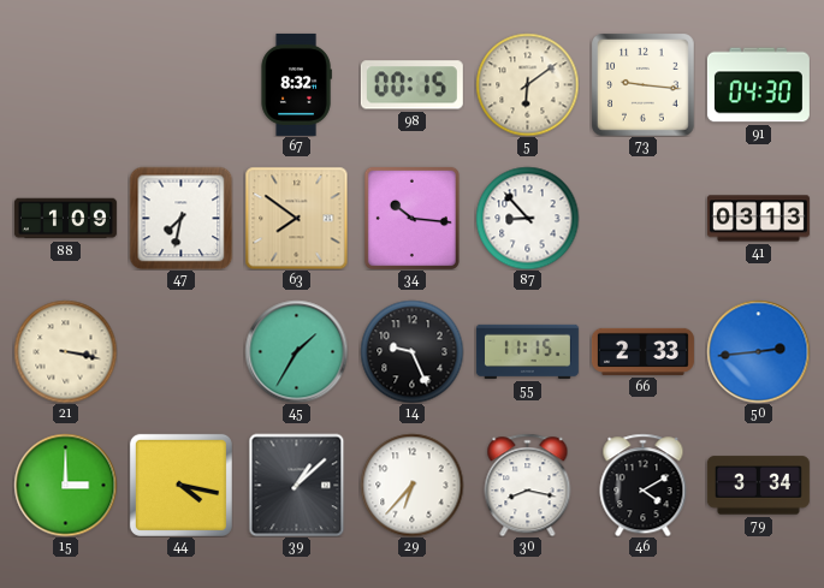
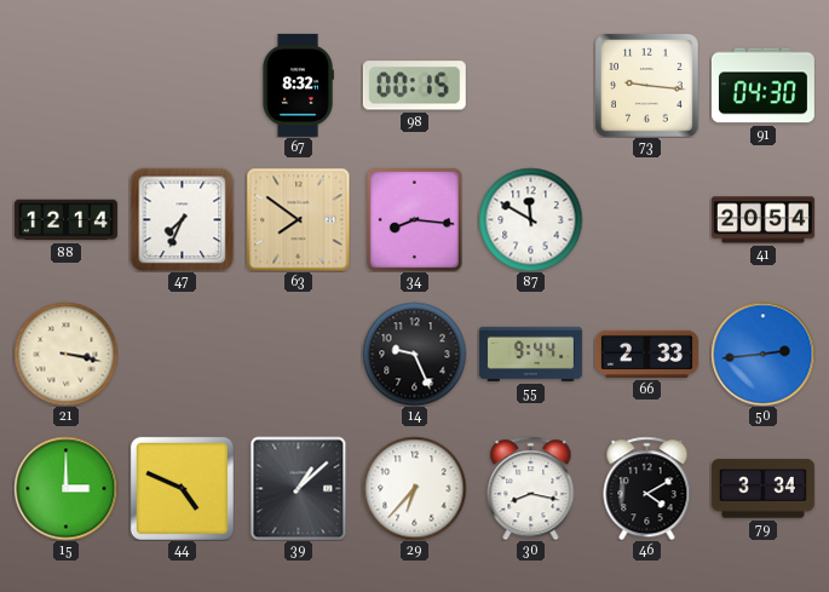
5: 6:09 -> none
88: 1:09 -> 12:14
47: 7:32 -> 7:34
34: 10:16 -> 8:16
87: 8:53 -> 11:50
41: 03:13 -> 20:54
45: 1:35 -> none
55: 11:15 -> 9:44
44: 4:17 -> 4:49
